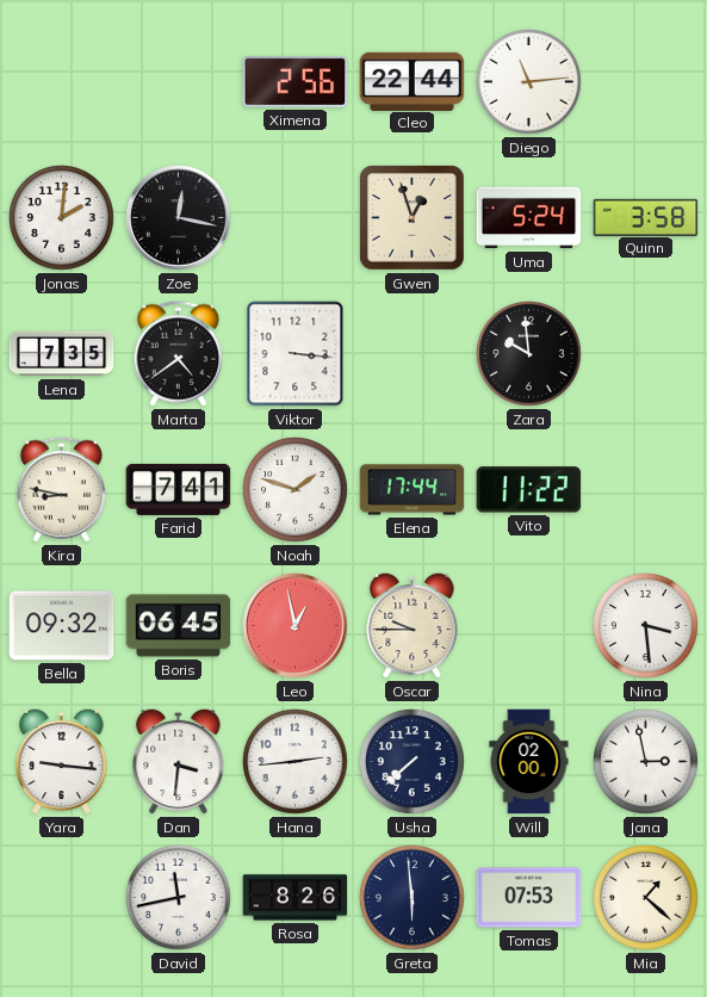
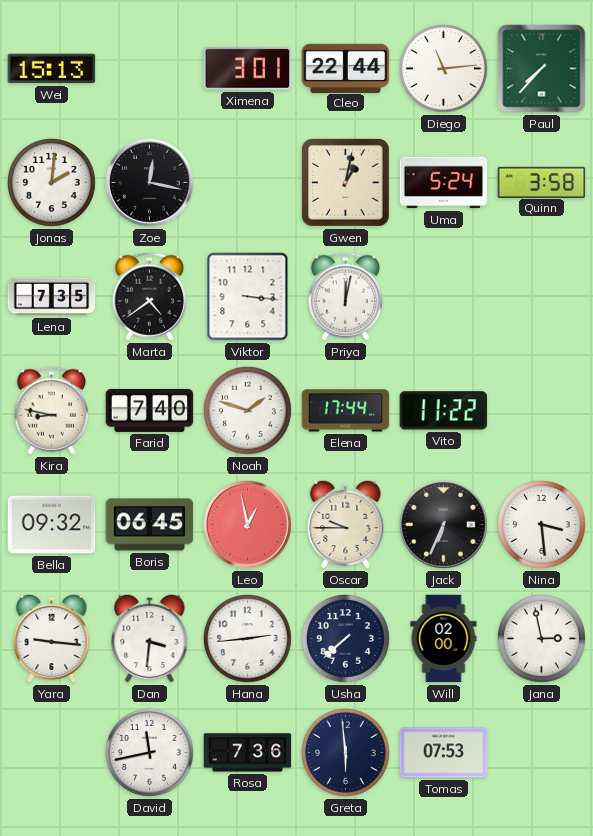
Wei: none -> 15:13
Ximena: 2:56 -> 3:01
Paul: none -> 7:37
Gwen: 12:57 -> 1:02
Priya: none -> 12:02
Zara: 9:59 -> none
Farid: 7:41 -> 7:40
Jack: none -> 6:34
Rosa: 8:26 -> 7:36
Mia: 1:22 -> none
